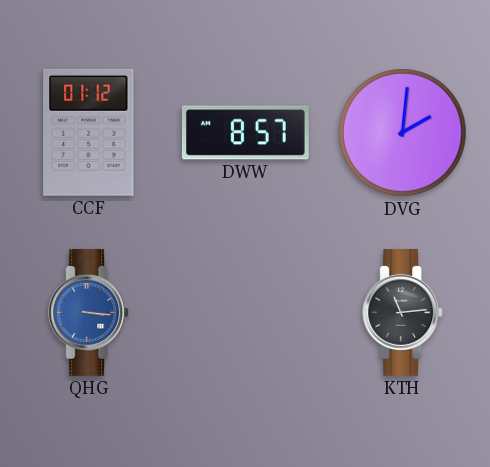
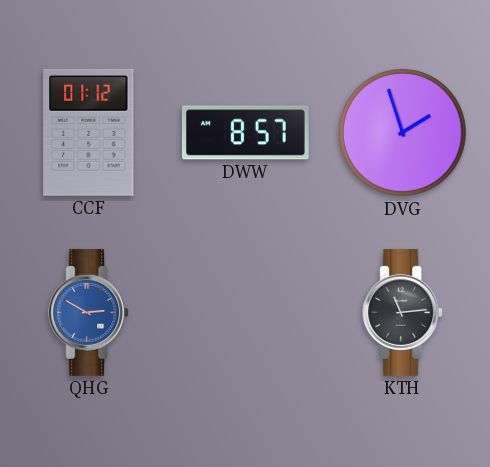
DVG: 2:01 -> 1:57
QHG: 3:16 -> 2:50
